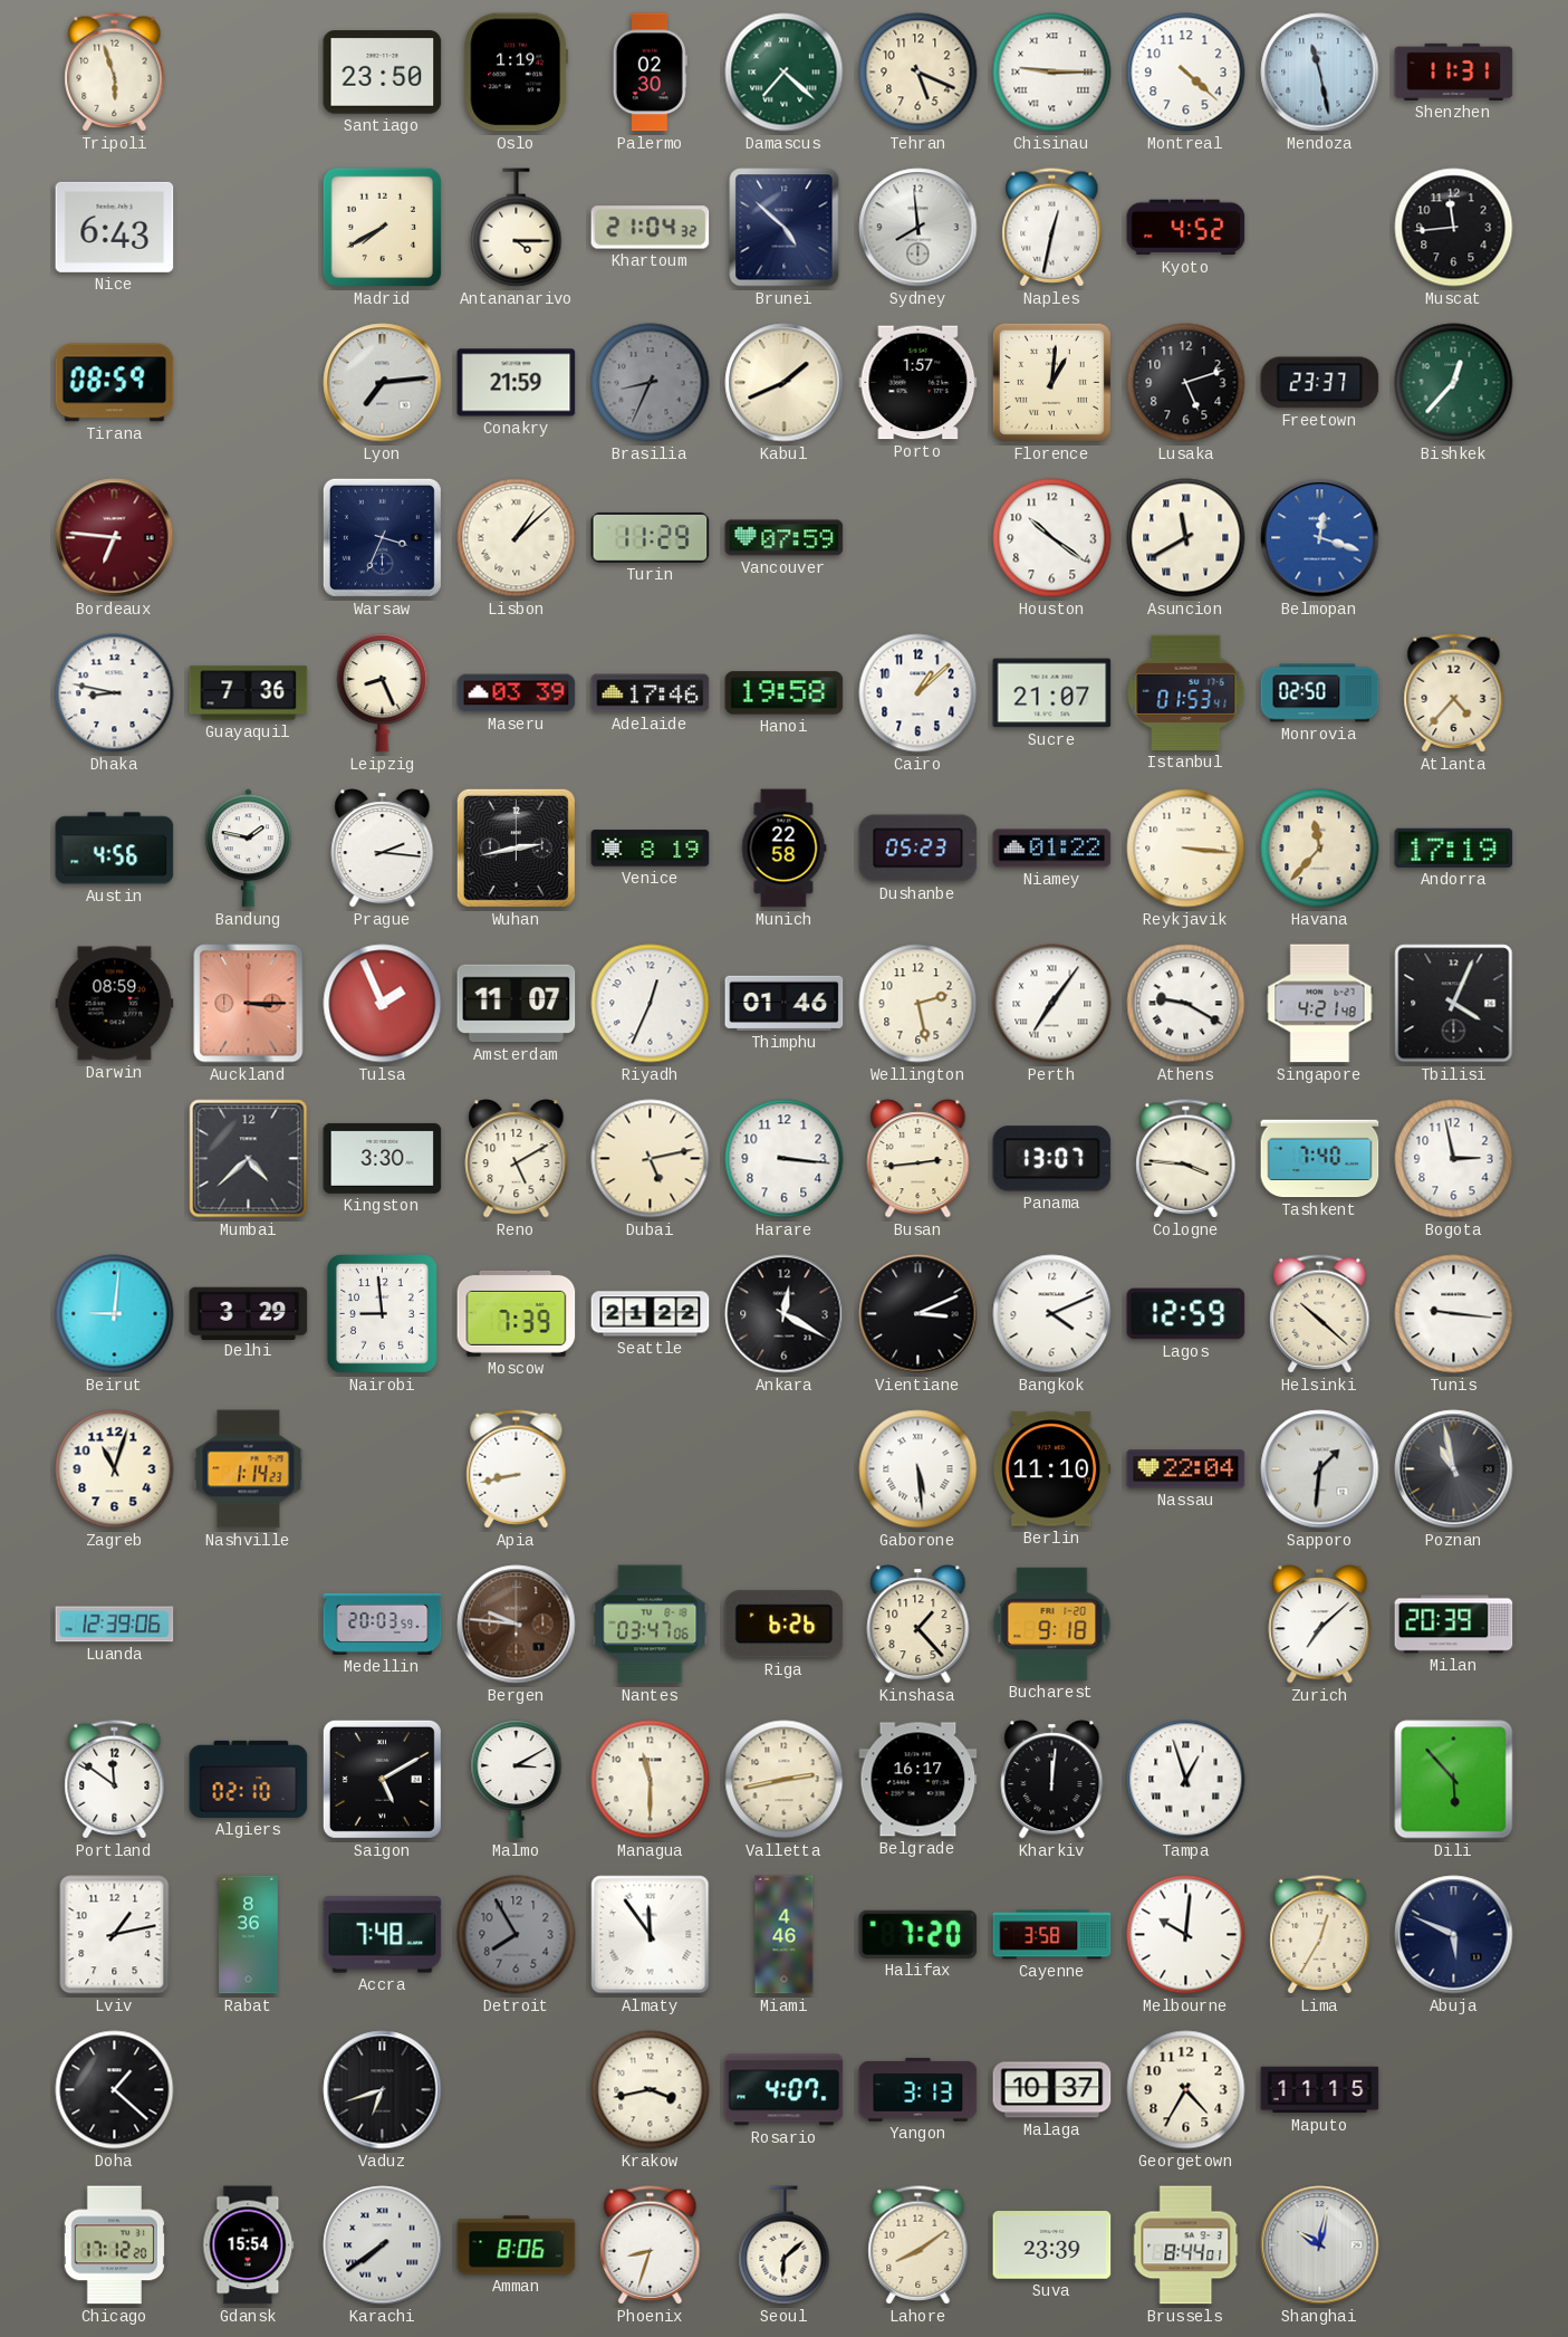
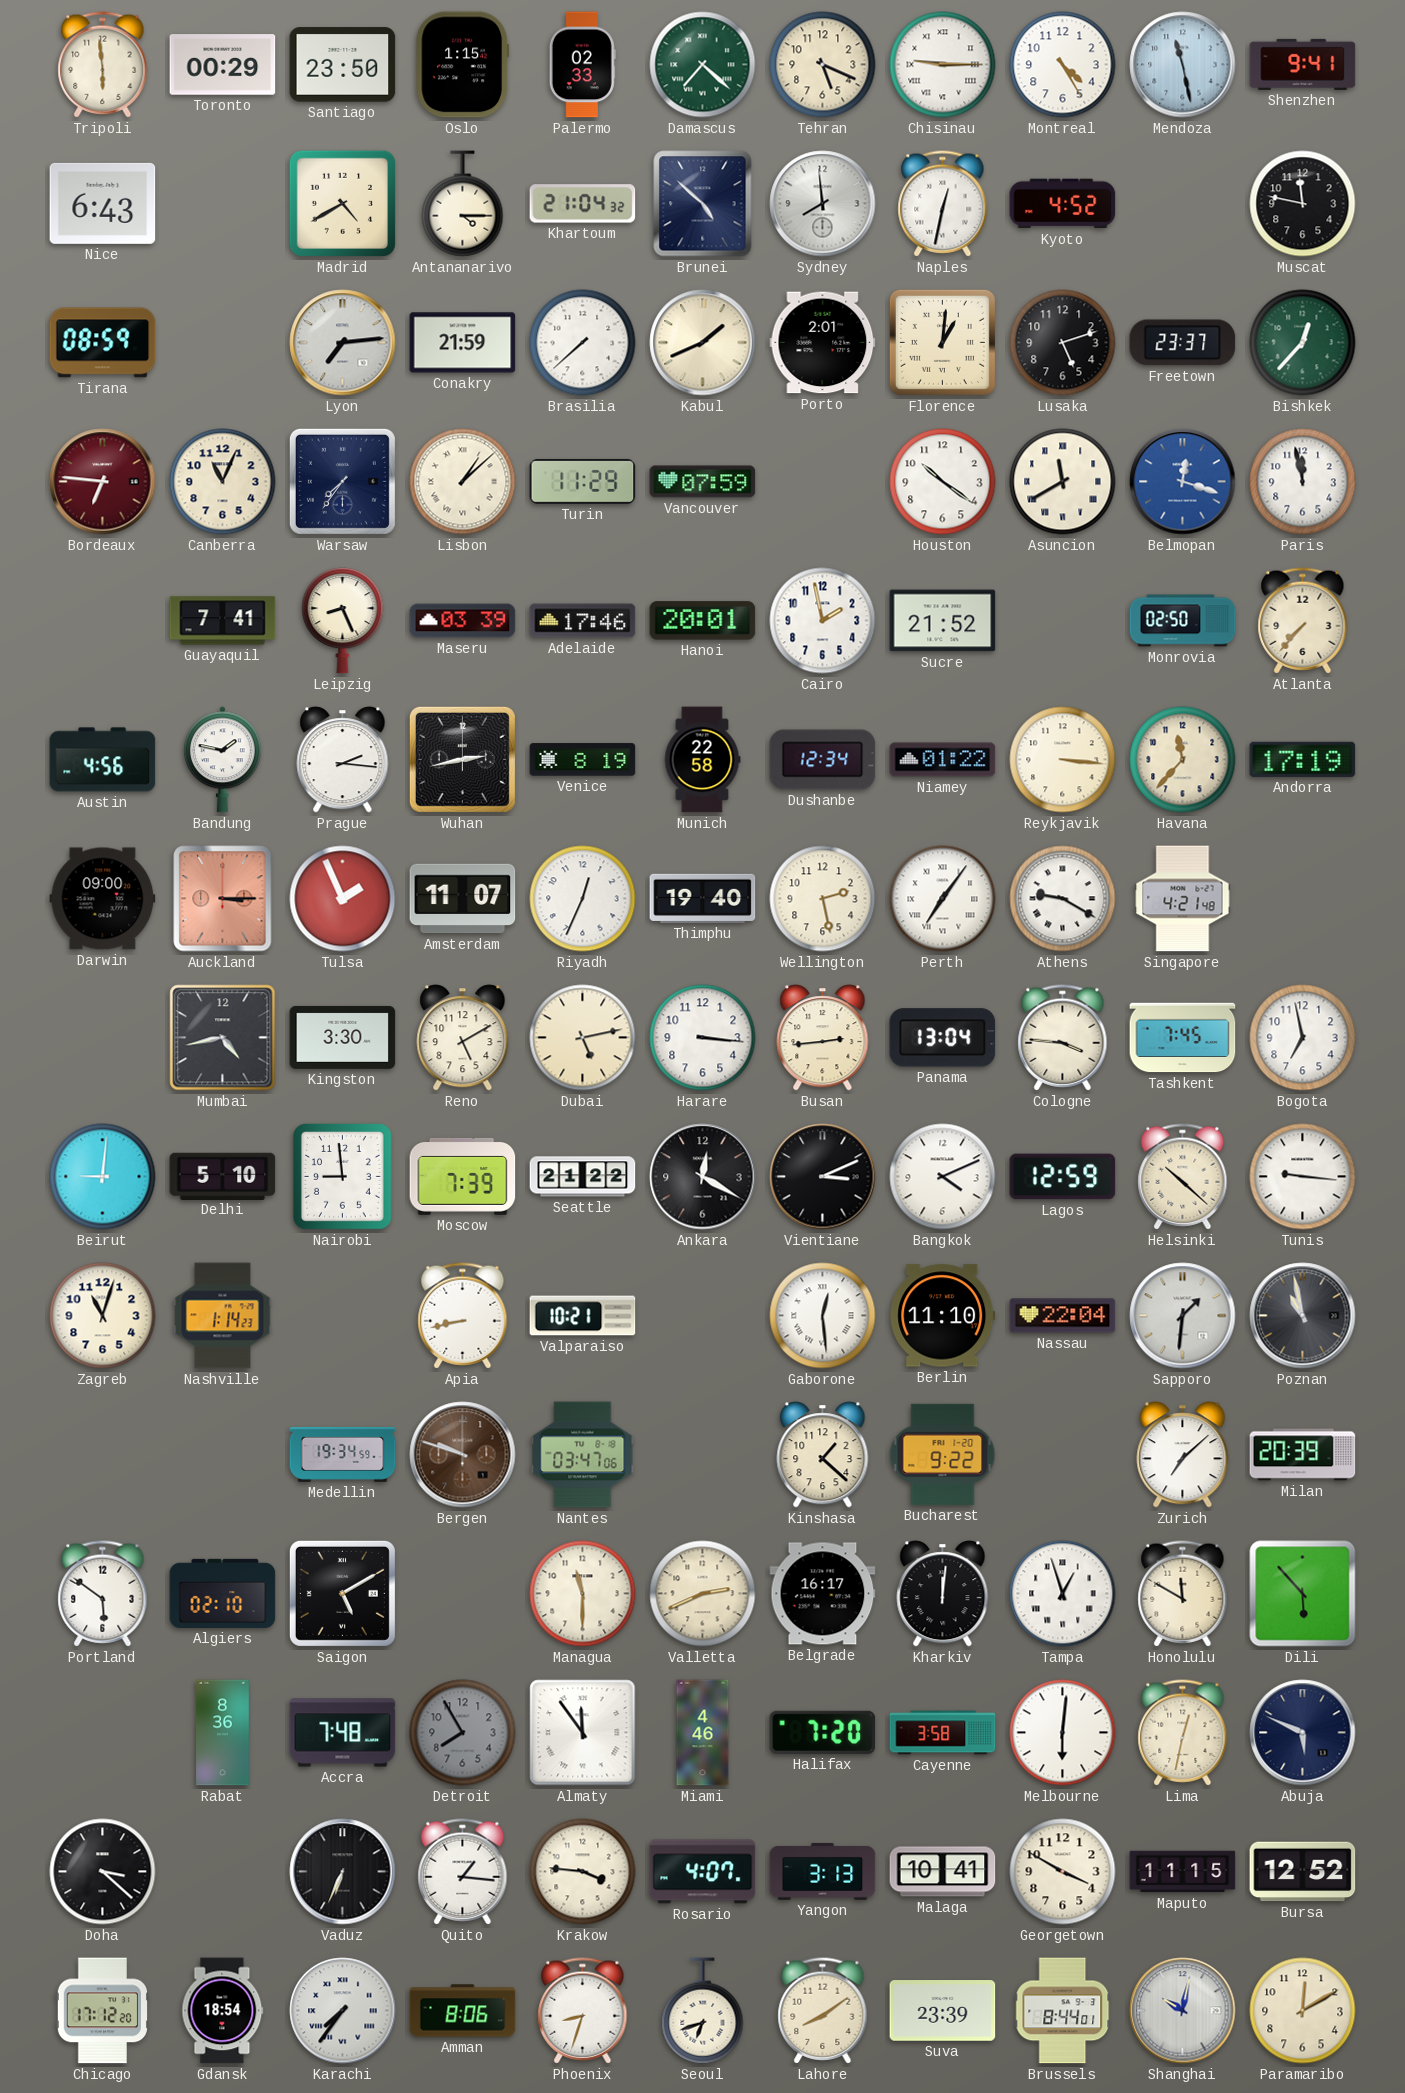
Tripoli: 5:57 -> 5:59
Toronto: none -> 00:29
Oslo: 1:19 -> 1:15
Palermo: 02:30 -> 02:33
Montreal: 4:22 -> 4:25
Shenzhen: 11:31 -> 9:41
Madrid: 7:40 -> 4:40
Muscat: 11:44 -> 11:47
Brasilia: 8:34 -> 7:38
Brasilia dial: grey -> white
Porto: 1:57 -> 2:01
Canberra: none -> 11:04
Warsaw: 3:34 -> 7:36
Paris: none -> 11:58
Dhaka: 8:47 -> none
Guayaquil: 7:36 -> 7:41
Hanoi: 19:58 -> 20:01
Cairo: 1:08 -> 1:58
Sucre: 21:07 -> 21:52
Istanbul: 01:53 -> none
Atlanta: 4:37 -> 7:37
Dushanbe: 05:23 -> 12:34
Darwin: 08:59 -> 09:00
Thimphu: 01:46 -> 19:40
Tbilisi: 4:04 -> none
Mumbai: 4:38 -> 4:43
Panama: 13:07 -> 13:04
Tashkent: 7:40 -> 7:45
Bogota: 2:58 -> 6:58
Delhi: 3:29 -> 5:10
Valparaiso: none -> 10:21
Gaborone: 5:29 -> 12:29
Luanda: 12:39 -> none
Medellin: 20:03 -> 19:34
Bergen: 9:46 -> 9:48
Riga: 6:26 -> none
Kinshasa: 1:23 -> 1:22
Bucharest: 9:18 -> 9:22
Portland: 11:51 -> 5:51
Malmo: 3:10 -> none
Valletta: 2:43 -> 2:41
Honolulu: none -> 11:50
Lviv: 1:13 -> none
Melbourne: 10:01 -> 6:01
Lima: 12:35 -> 12:32
Doha: 1:22 -> 3:22
Vaduz: 6:42 -> 6:34
Quito: none -> 1:16
Krakow: 3:43 -> 3:46
Malaga: 10:37 -> 10:41
Georgetown: 4:35 -> 3:50
Bursa: none -> 12:52
Gdansk: 15:54 -> 18:54
Karachi: 7:39 -> 7:36
Seoul: 6:08 -> 6:42
Paramaribo: none -> 12:10
